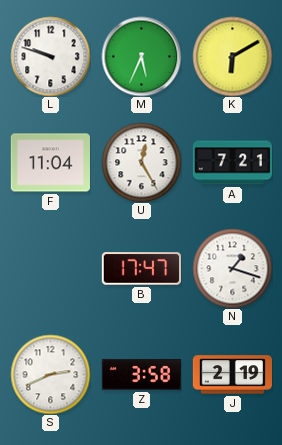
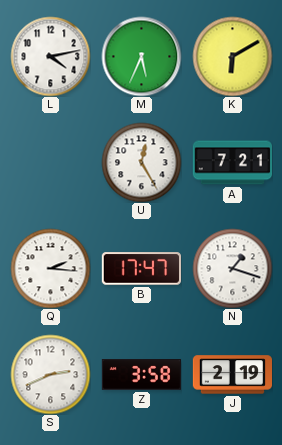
L: 9:48 -> 4:13
F: 11:04 -> none
Q: none -> 2:16
